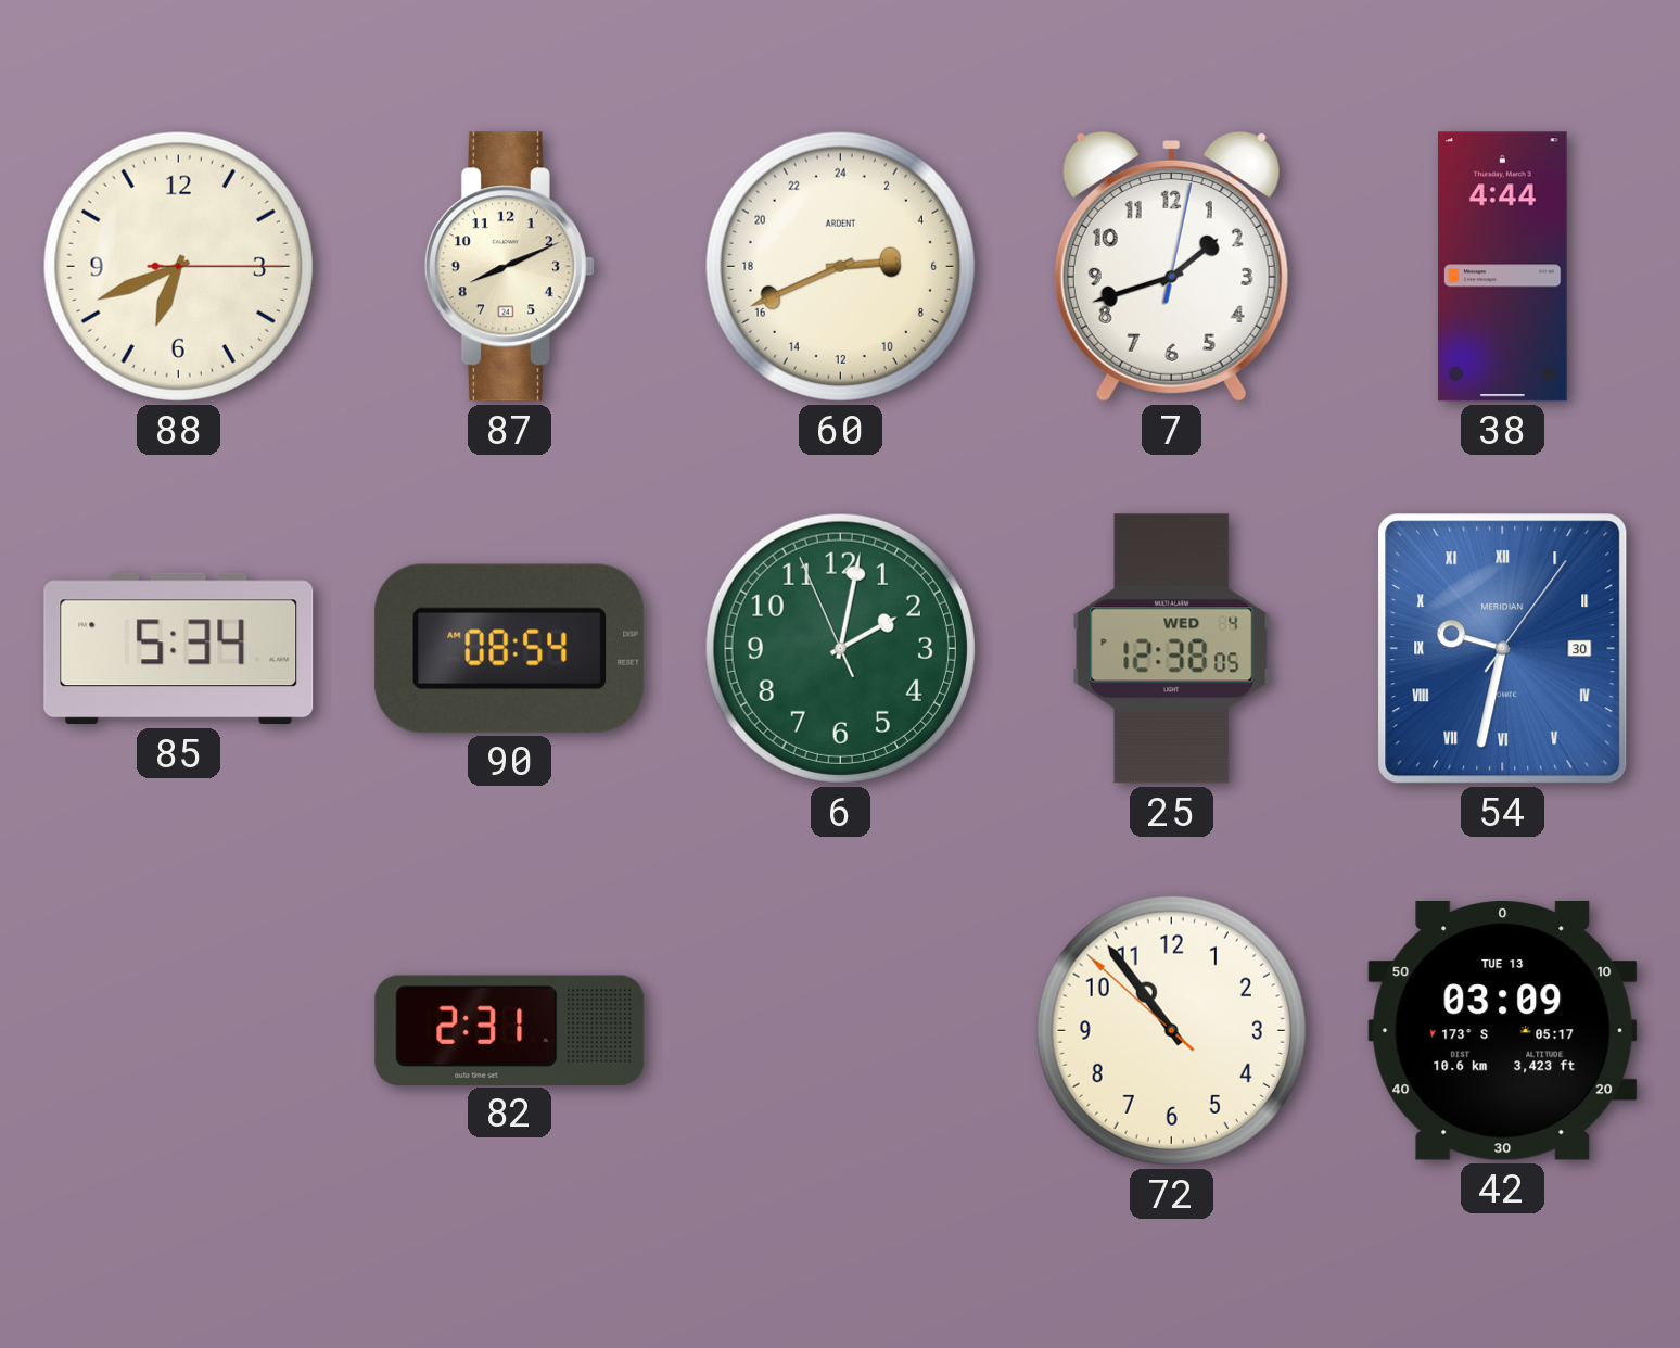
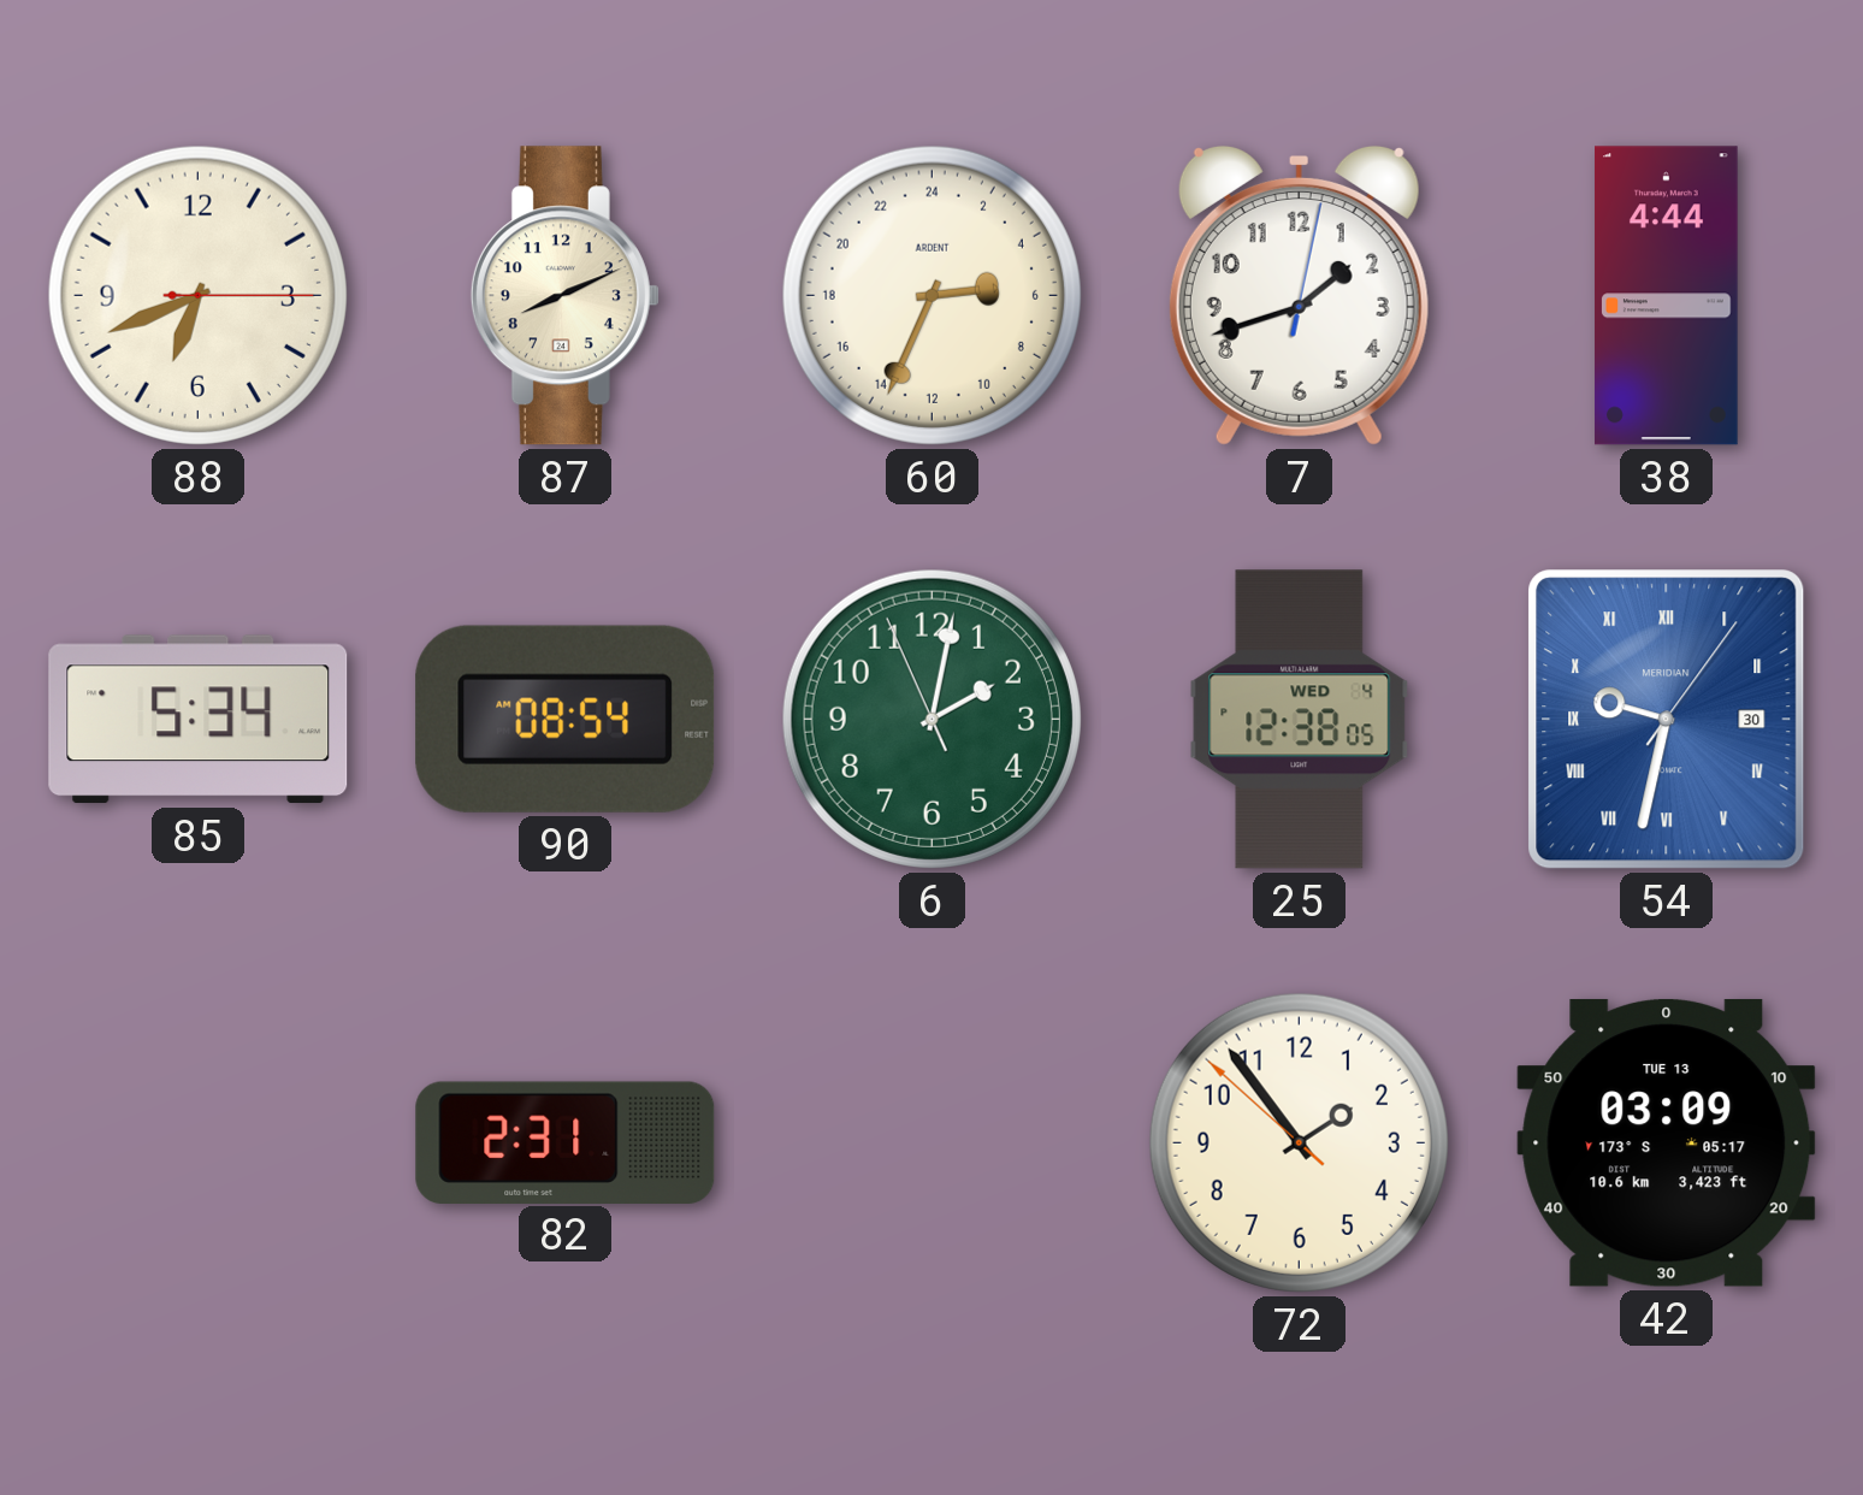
60: 5:41 -> 5:34
72: 10:53 -> 1:53
